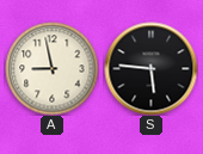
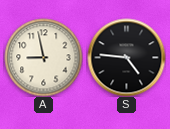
S: 5:46 -> 4:46
